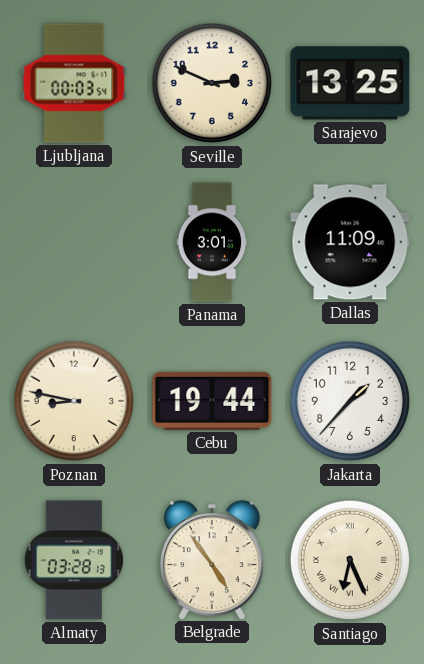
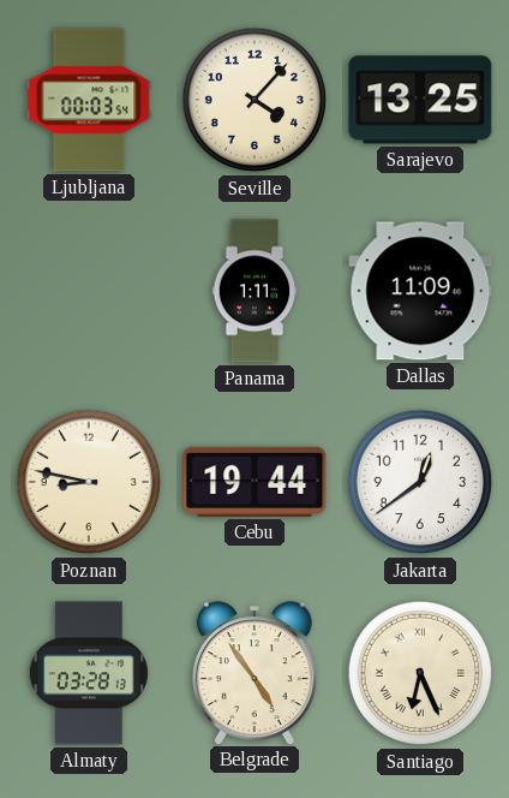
Seville: 2:49 -> 4:07
Panama: 3:01 -> 1:11
Jakarta: 1:37 -> 12:39
